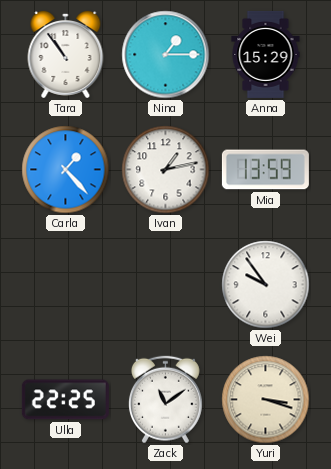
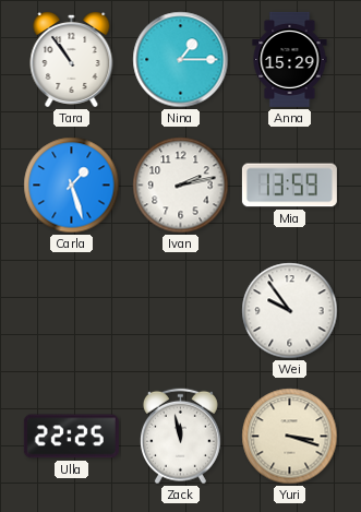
Carla: 1:23 -> 1:27
Ivan: 1:13 -> 2:13
Zack: 11:09 -> 11:58
